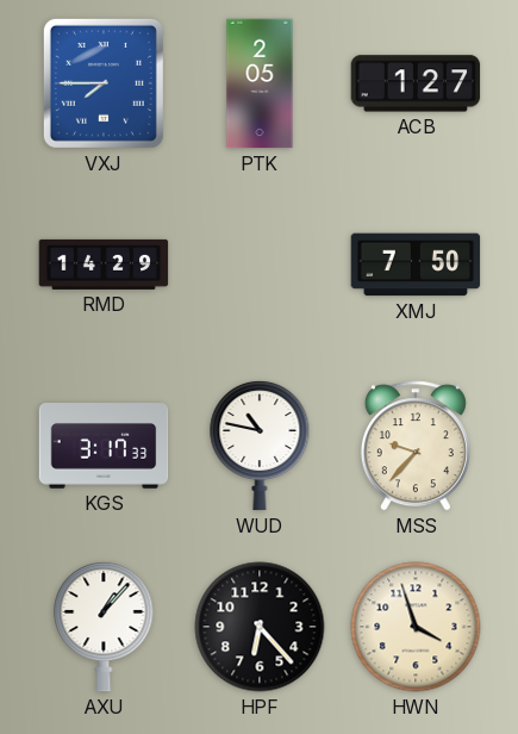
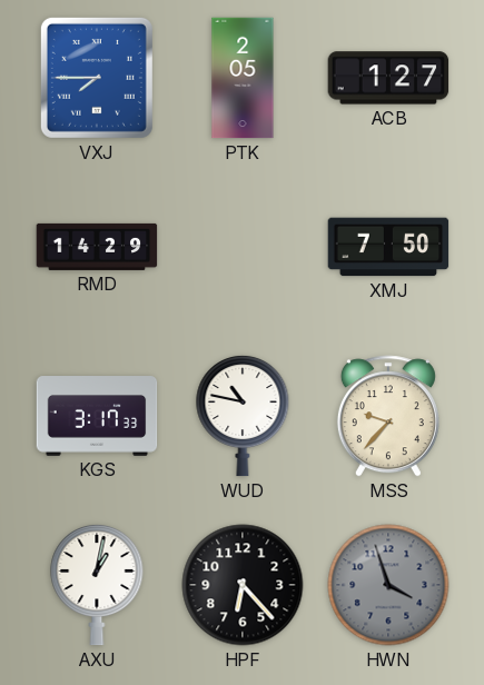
AXU: 1:07 -> 1:02
HWN dial: cream -> grey
